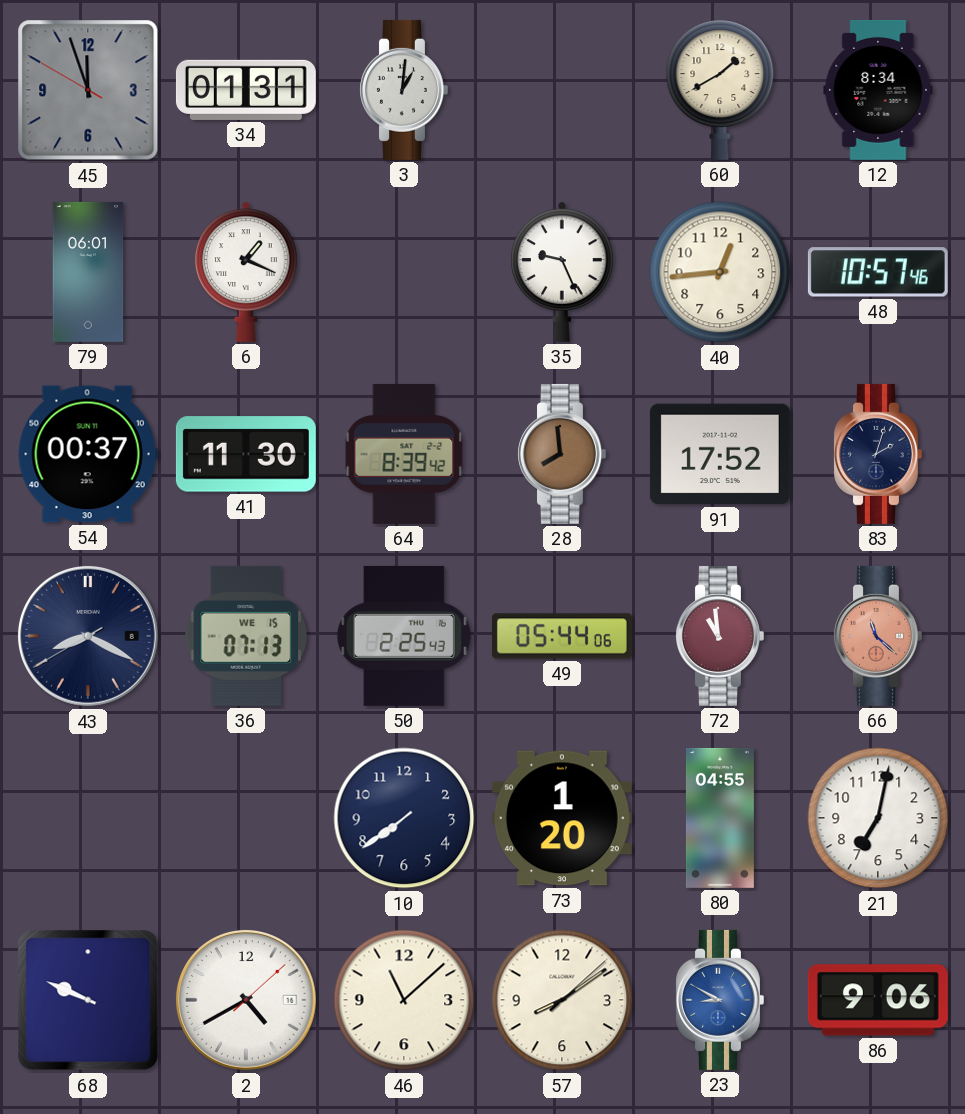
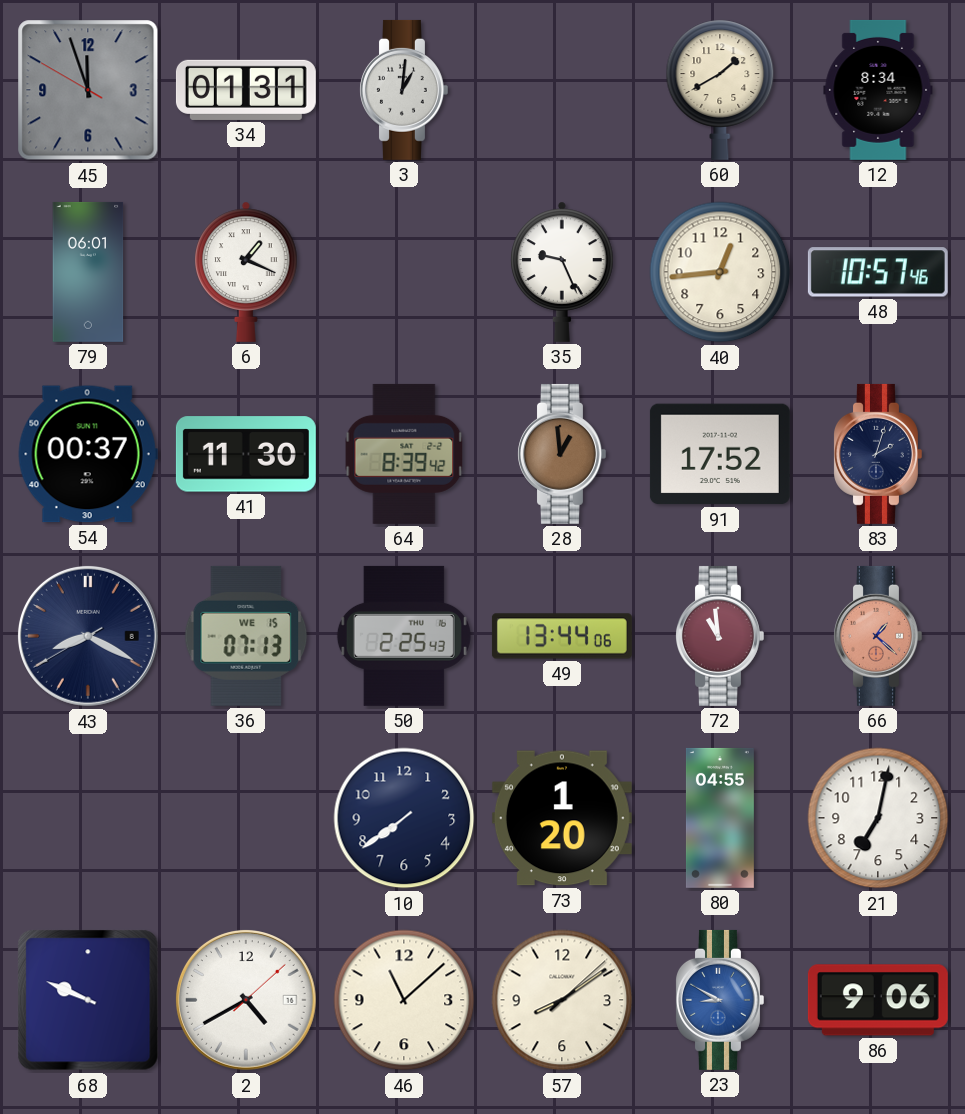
28: 7:59 -> 12:59
49: 05:44 -> 13:44
66: 11:22 -> 1:22
